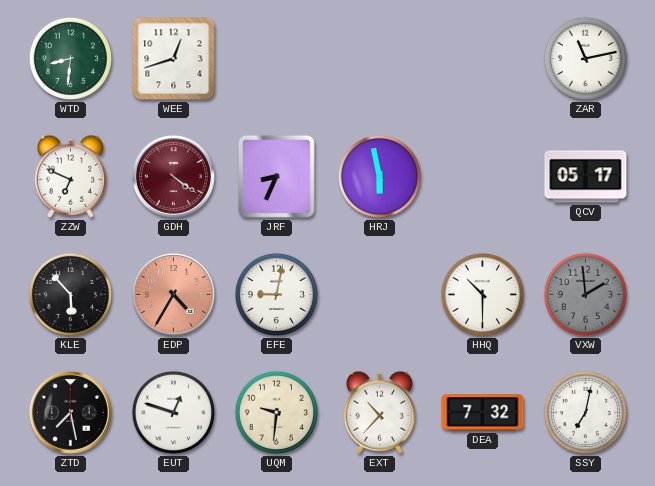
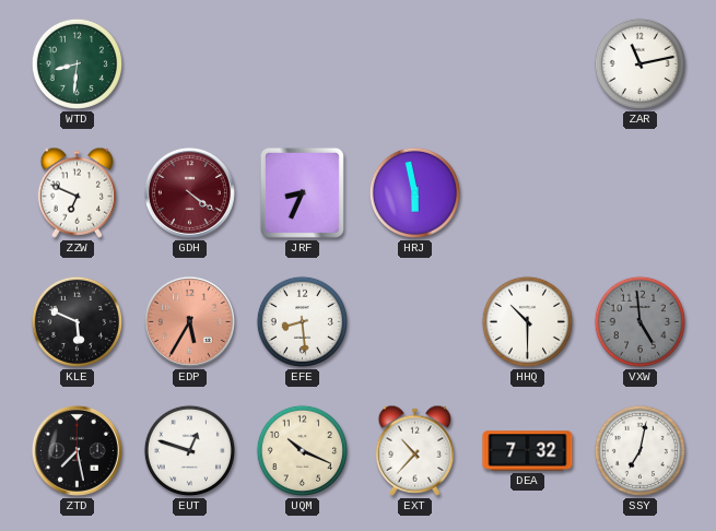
WEE: 12:42 -> none
QCV: 05:17 -> none
KLE: 5:53 -> 5:49
EDP: 4:35 -> 5:35
EFE: 9:02 -> 8:29
VXW: 1:59 -> 4:59
UQM: 9:31 -> 10:19
